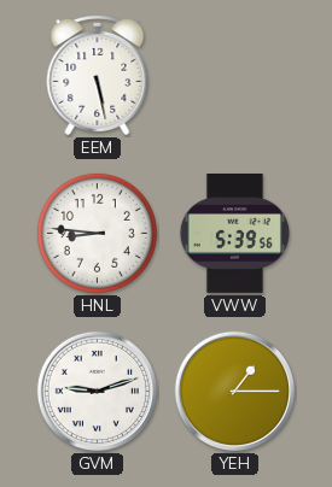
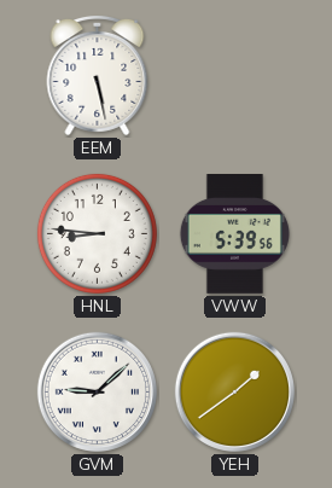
GVM: 9:12 -> 9:08
YEH: 1:15 -> 1:39
